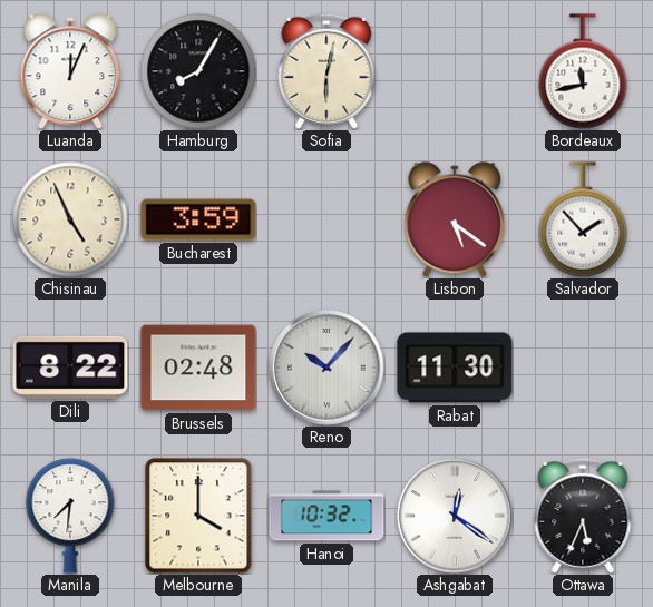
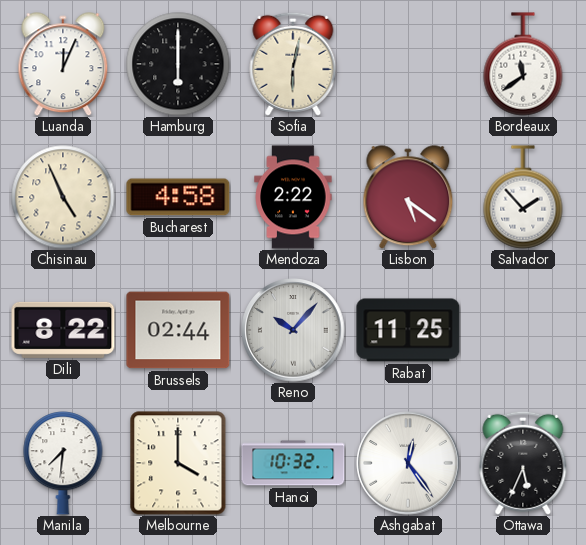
Hamburg: 8:05 -> 6:00
Bordeaux: 11:43 -> 11:39
Bucharest: 3:59 -> 4:58
Mendoza: none -> 2:22
Brussels: 02:48 -> 02:44
Rabat: 11:30 -> 11:25
Ashgabat: 12:21 -> 12:24
